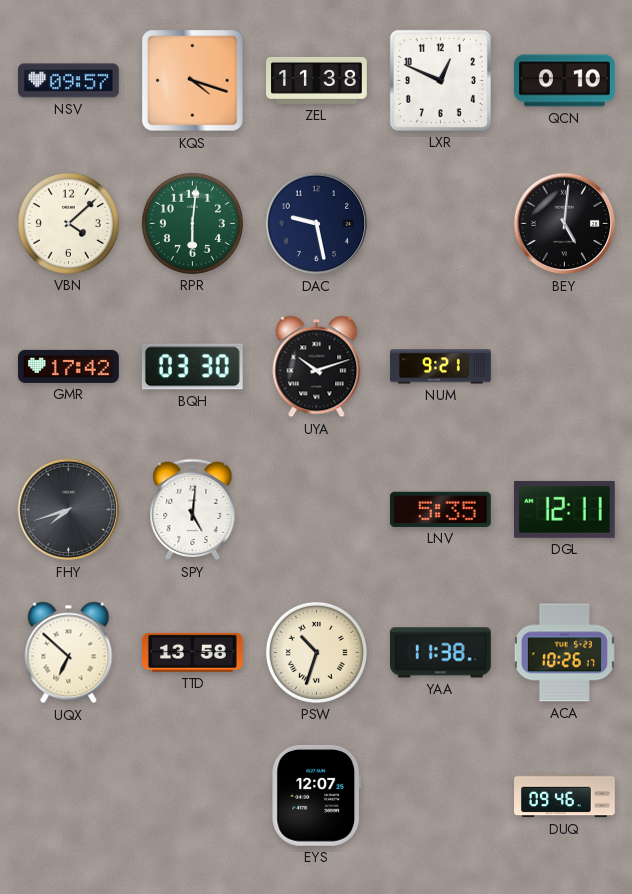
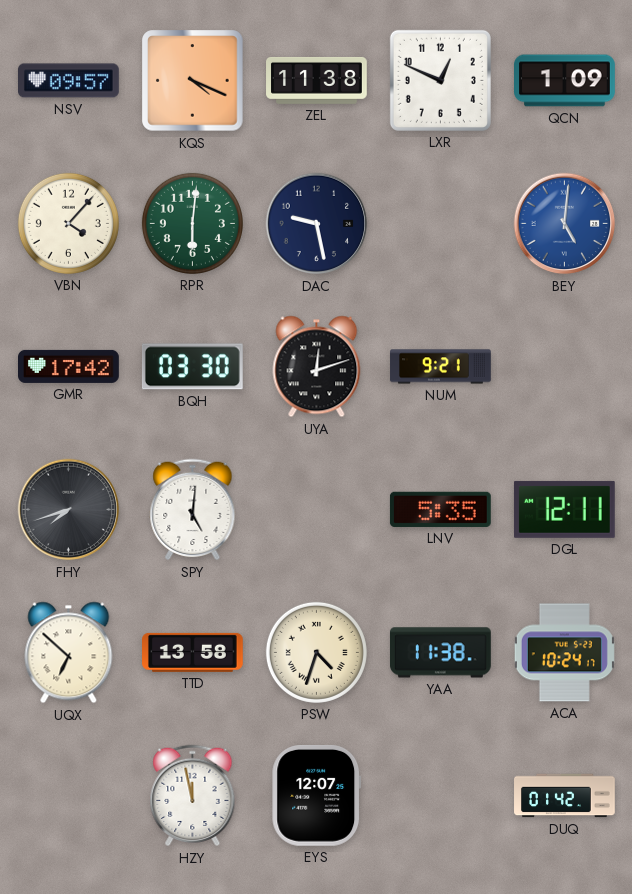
KQS: 4:18 -> 4:19
QCN: 0:10 -> 1:09
VBN: 4:08 -> 4:07
BEY dial: black -> blue
UYA: 10:12 -> 12:12
PSW: 10:33 -> 4:33
ACA: 10:26 -> 10:24
HZY: none -> 11:58
DUQ: 09:46 -> 01:42
